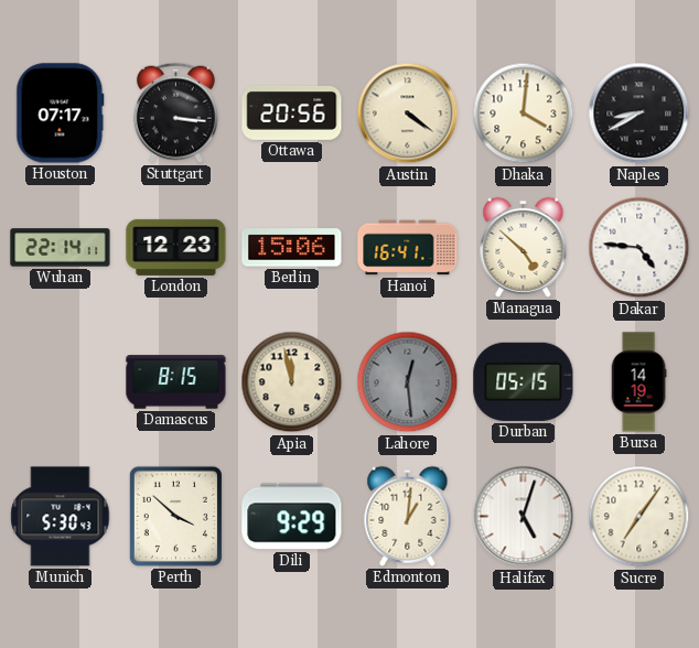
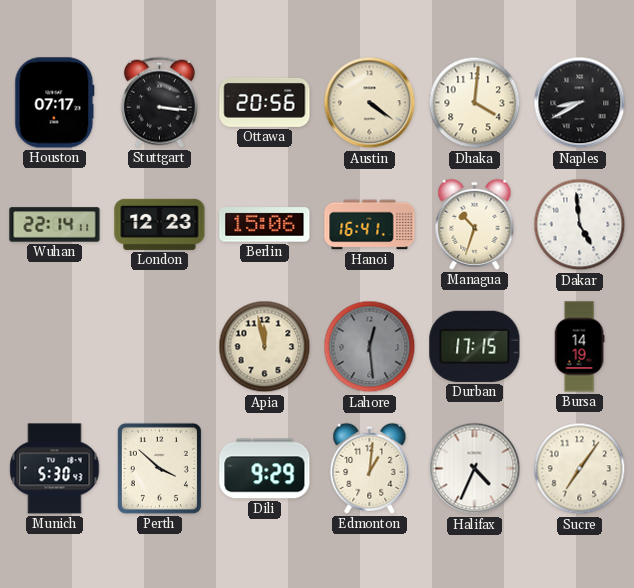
Managua: 4:52 -> 10:33
Dakar: 4:46 -> 4:59
Damascus: 8:15 -> none
Durban: 05:15 -> 17:15
Halifax: 5:03 -> 4:34
